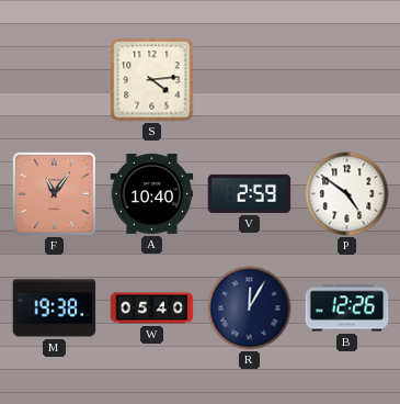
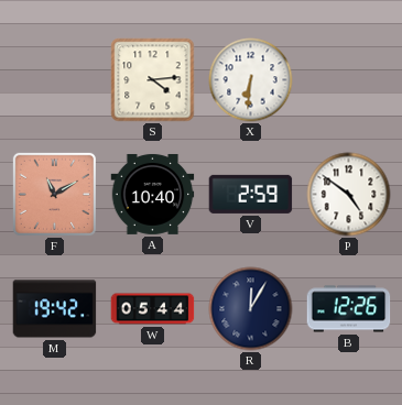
X: none -> 6:31
F: 11:06 -> 11:10
M: 19:38 -> 19:42
W: 05:40 -> 05:44
